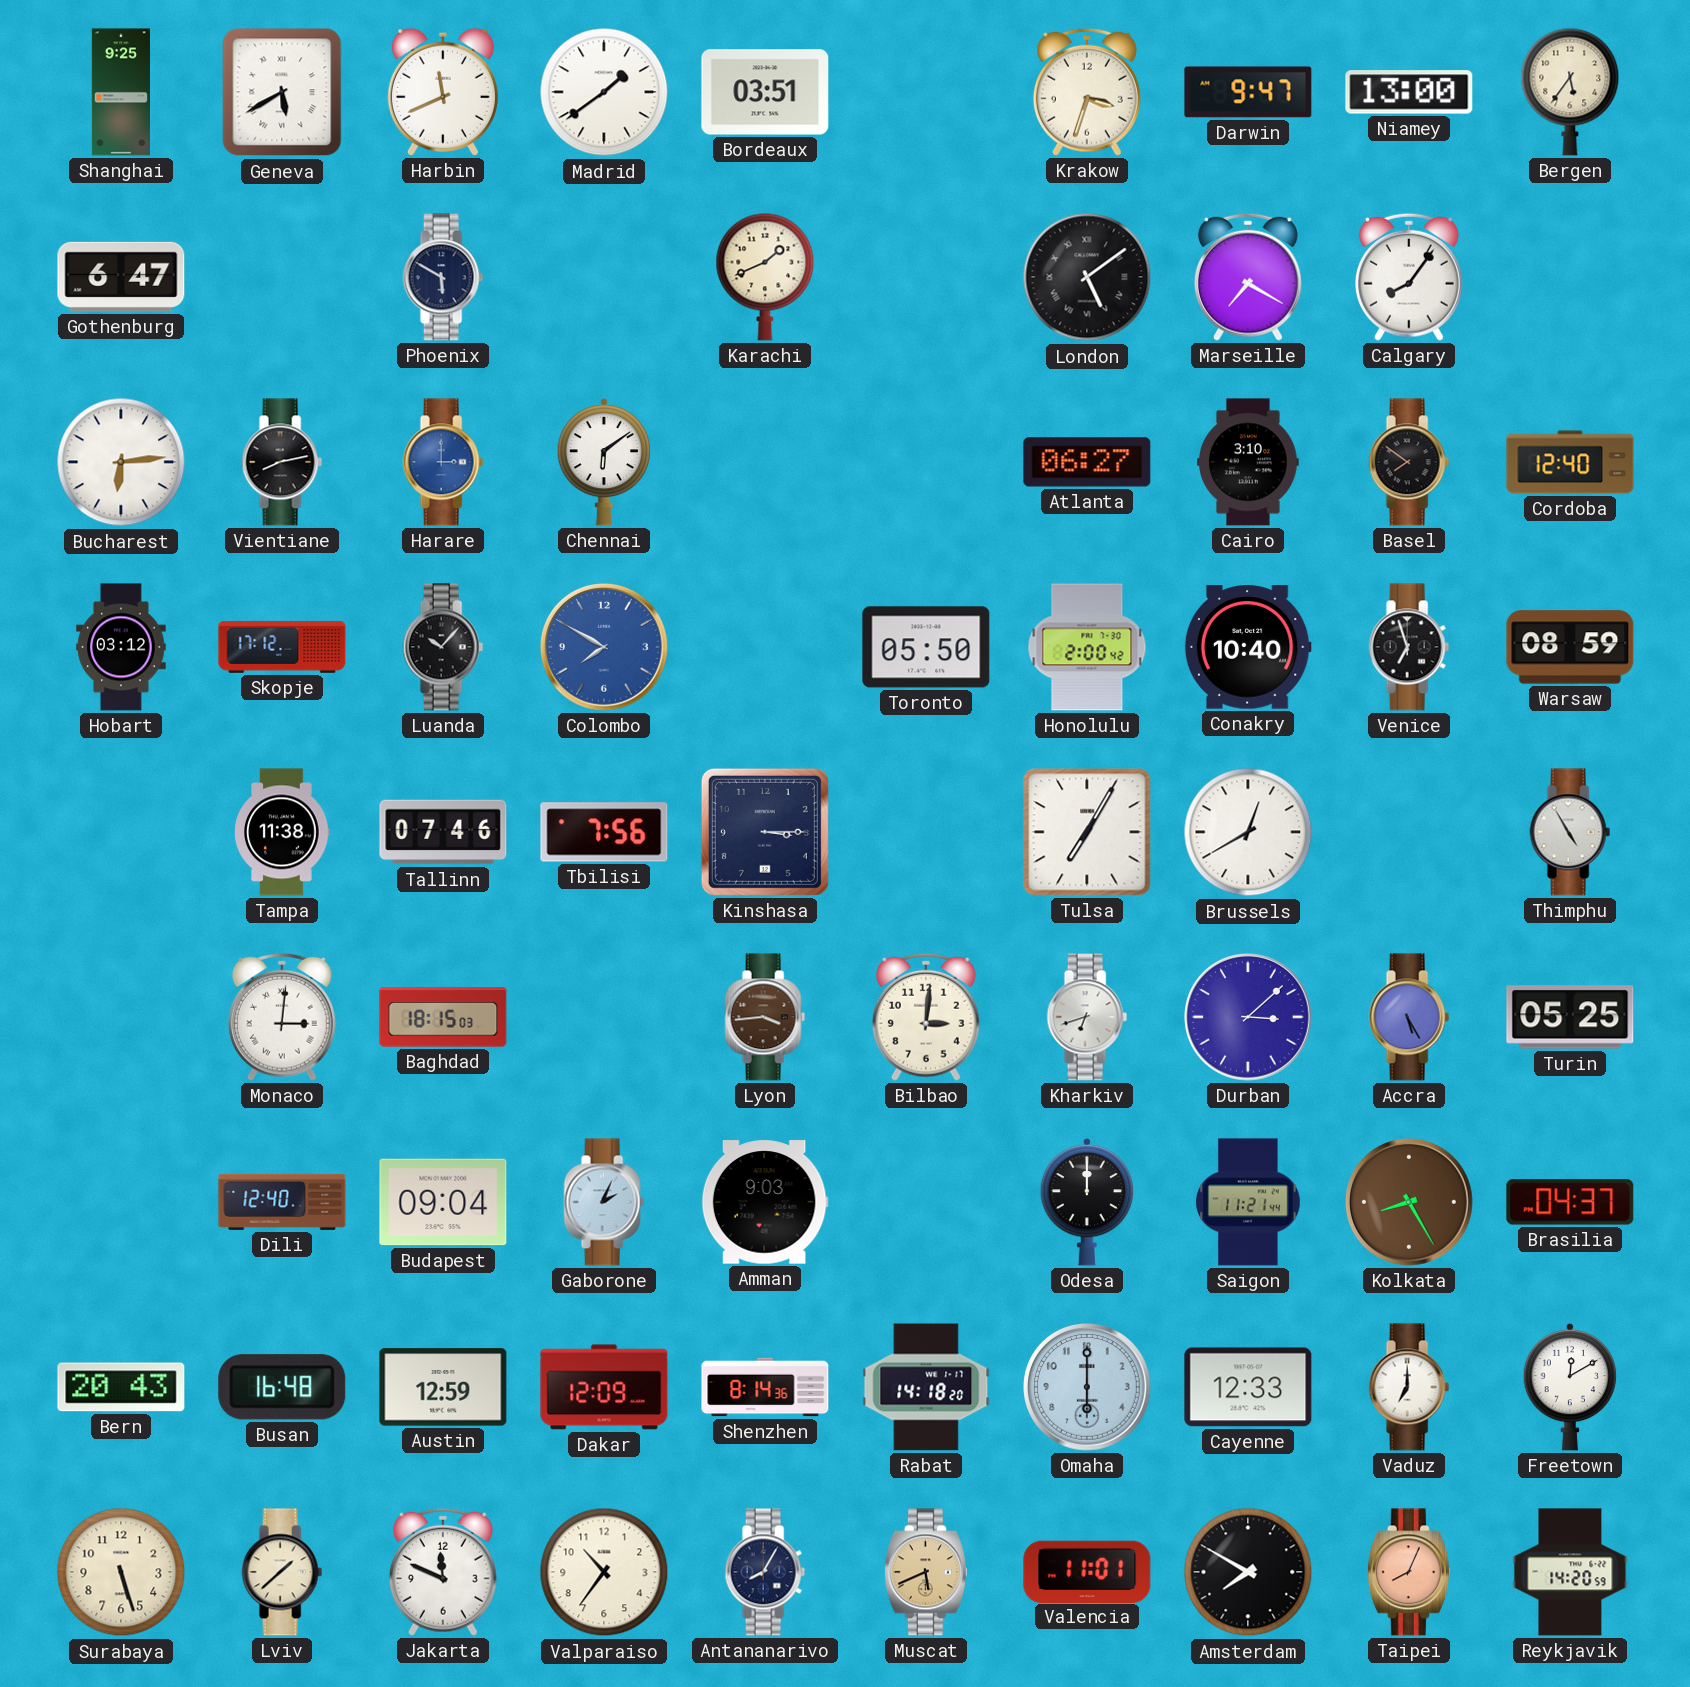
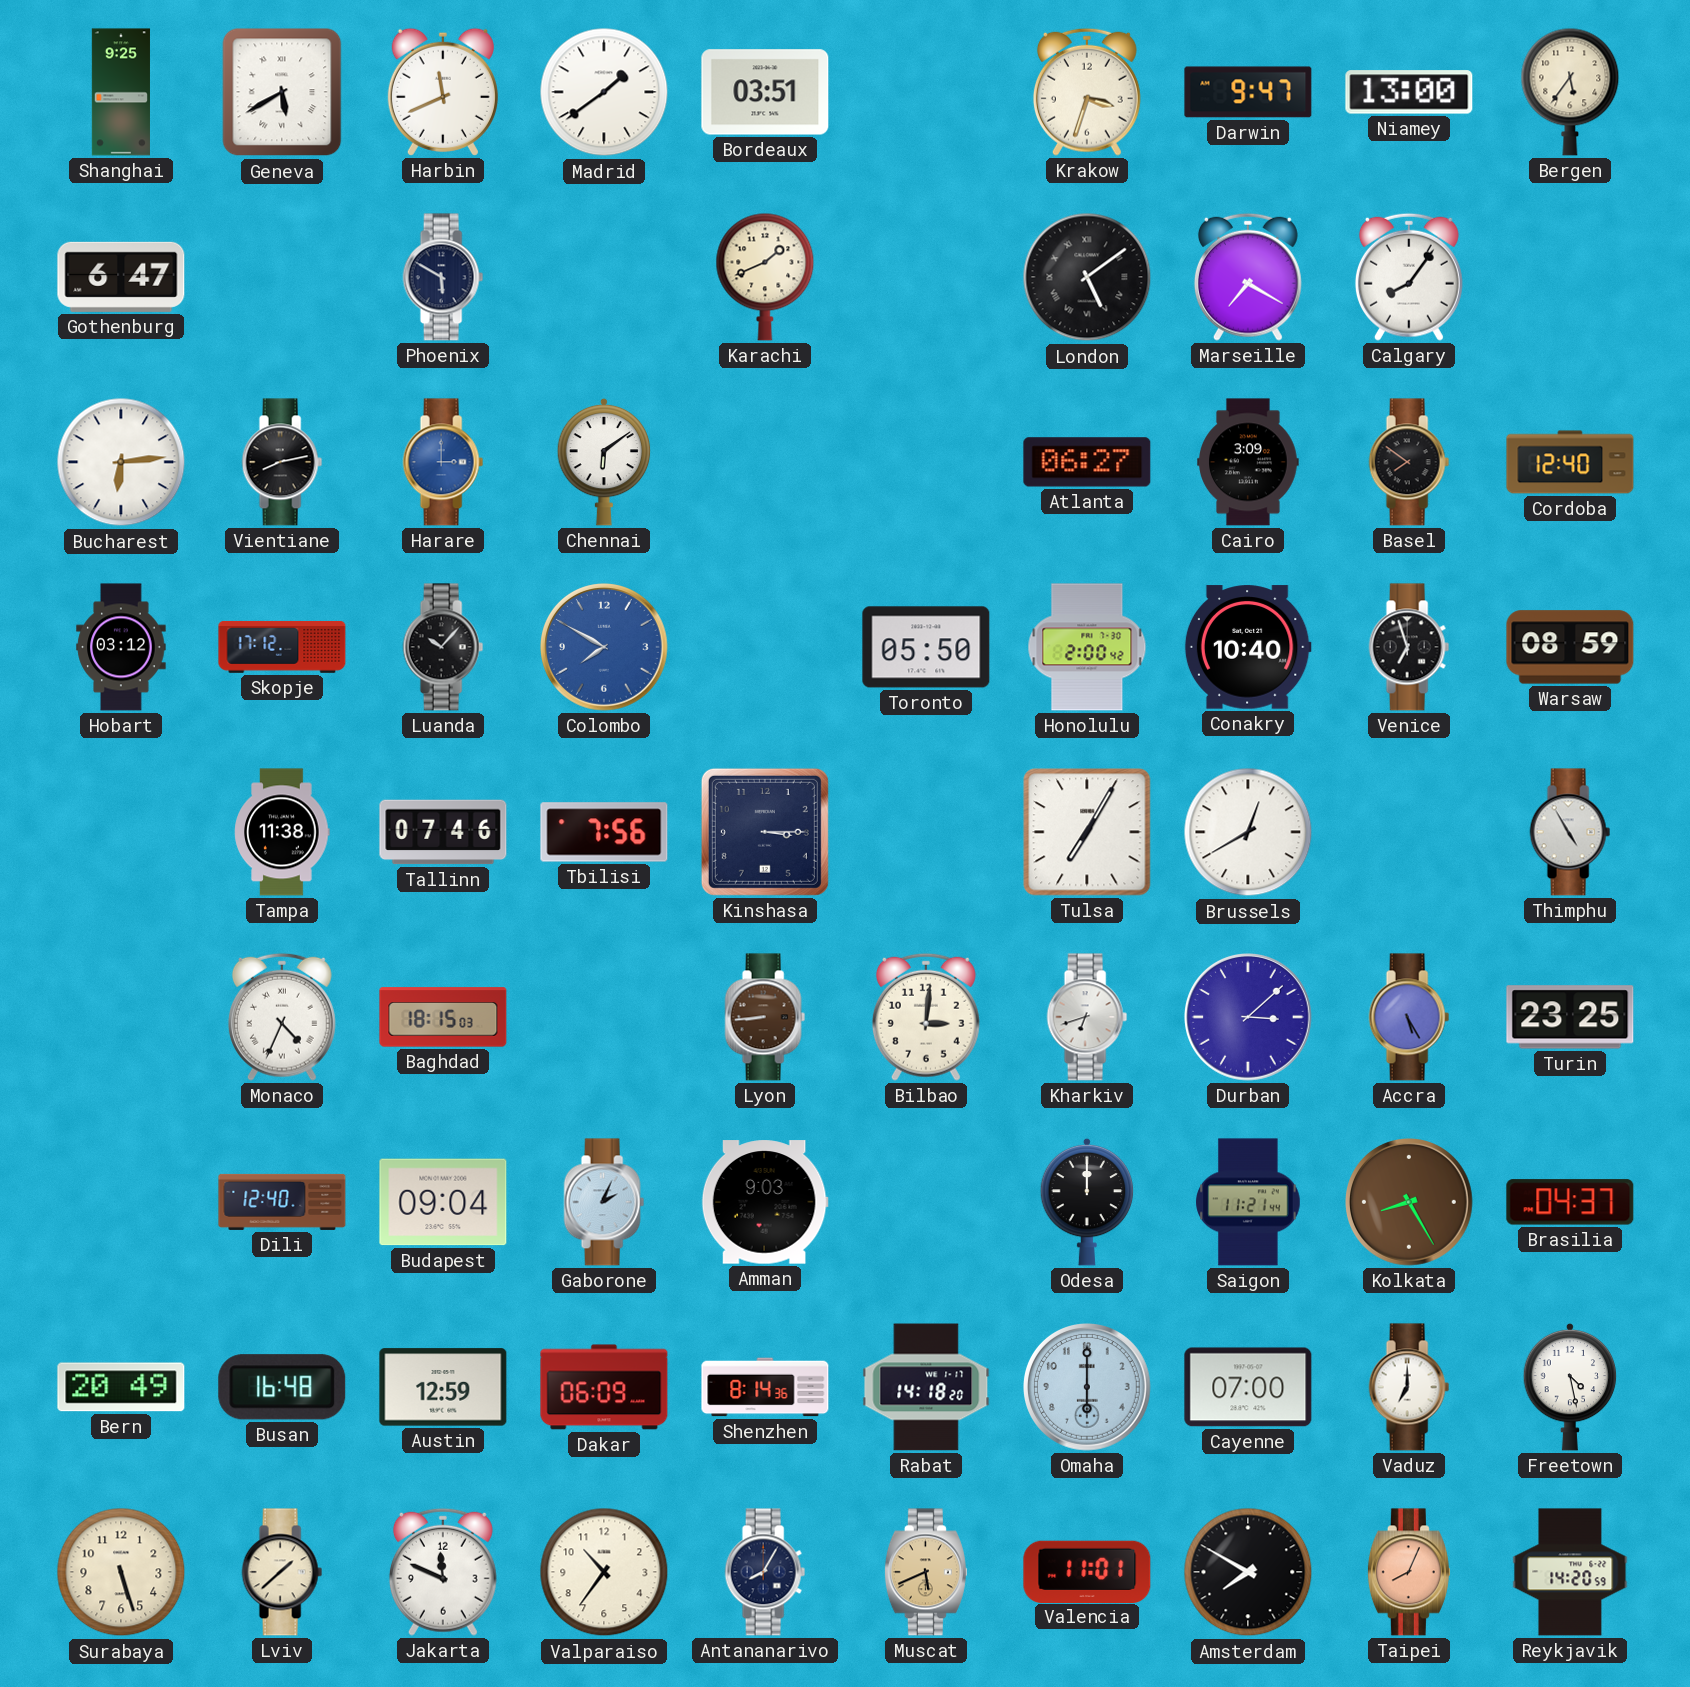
Cairo: 3:10 -> 3:09
Monaco: 3:01 -> 4:34
Lyon: 3:44 -> 8:44
Turin: 05:25 -> 23:25
Bern: 20:43 -> 20:49
Dakar: 12:09 -> 06:09
Cayenne: 12:33 -> 07:00
Freetown: 12:10 -> 4:28
